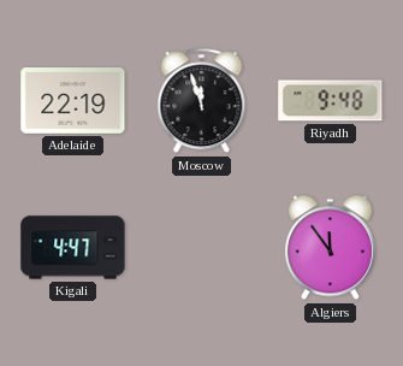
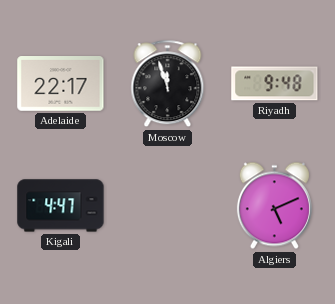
Adelaide: 22:19 -> 22:17
Algiers: 11:54 -> 5:11
